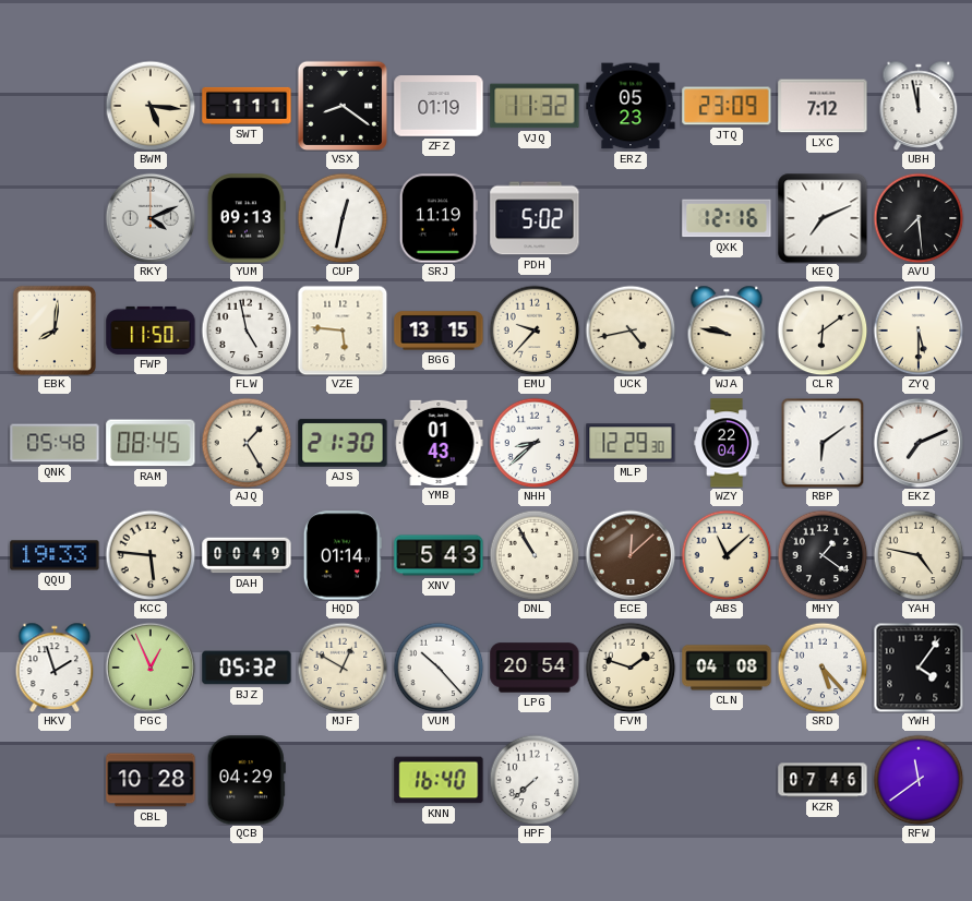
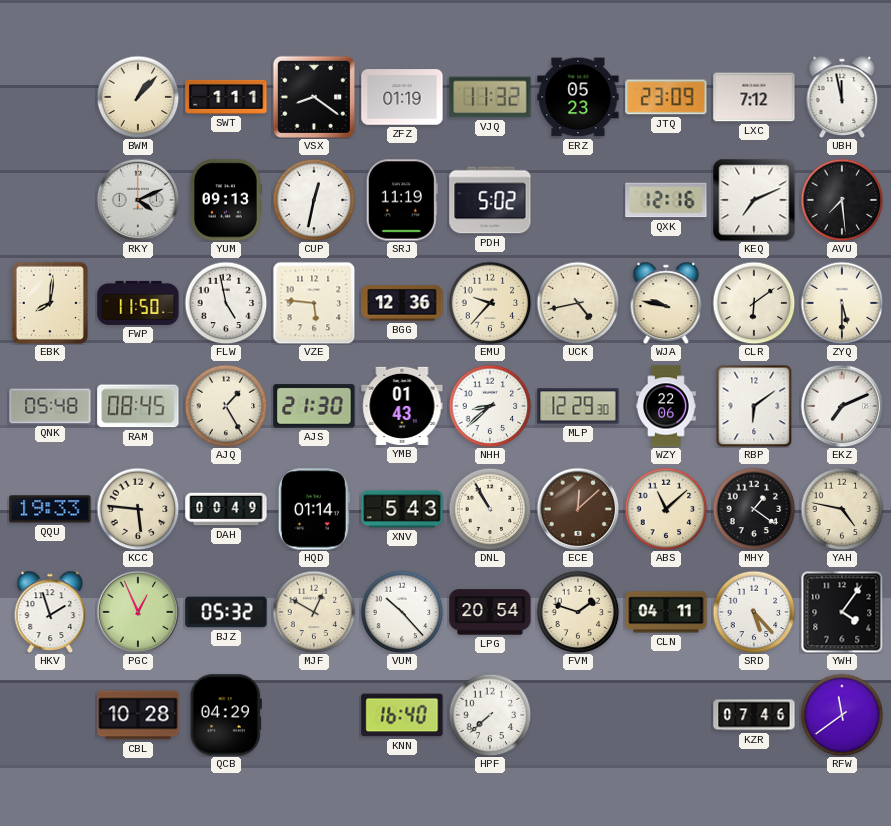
BWM: 5:16 -> 1:07
BGG: 13:15 -> 12:36
WZY: 22:04 -> 22:06
CLN: 04:08 -> 04:11
